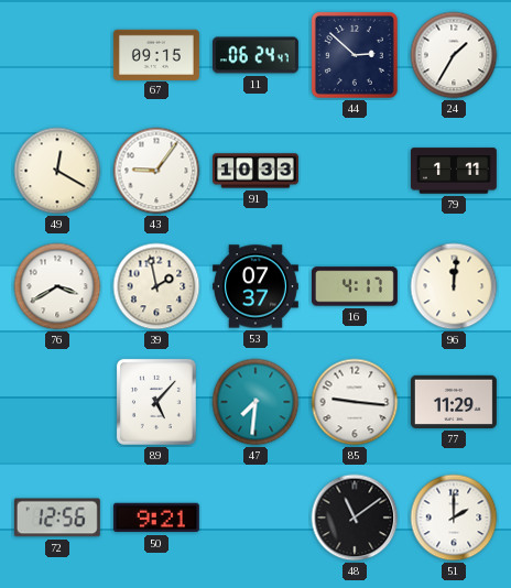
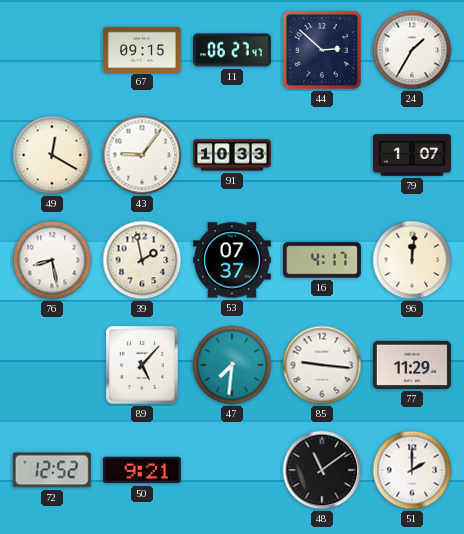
11: 06:24 -> 06:27
79: 1:11 -> 1:07
76: 3:40 -> 8:28
72: 12:56 -> 12:52
